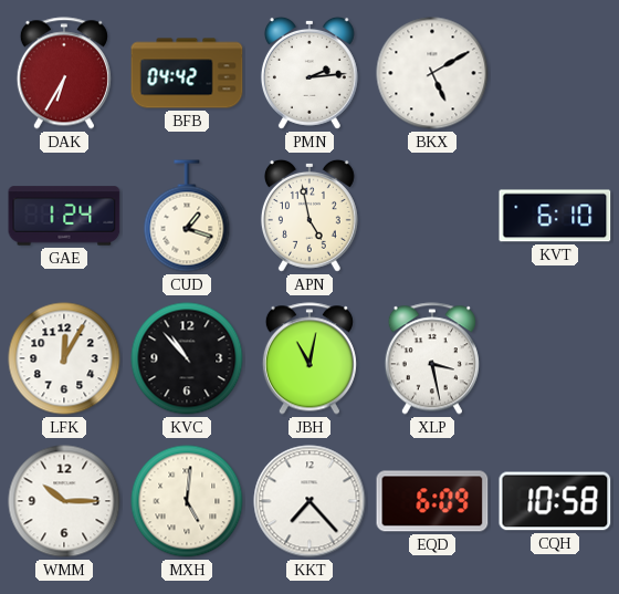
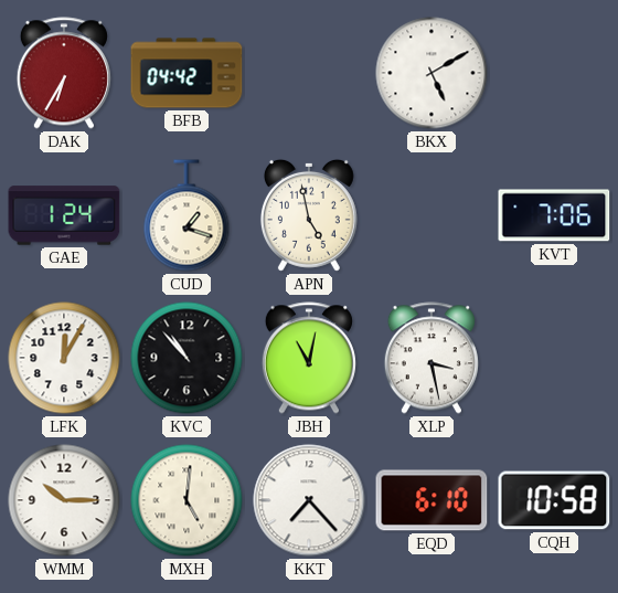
PMN: 2:14 -> none
KVT: 6:10 -> 7:06
EQD: 6:09 -> 6:10
